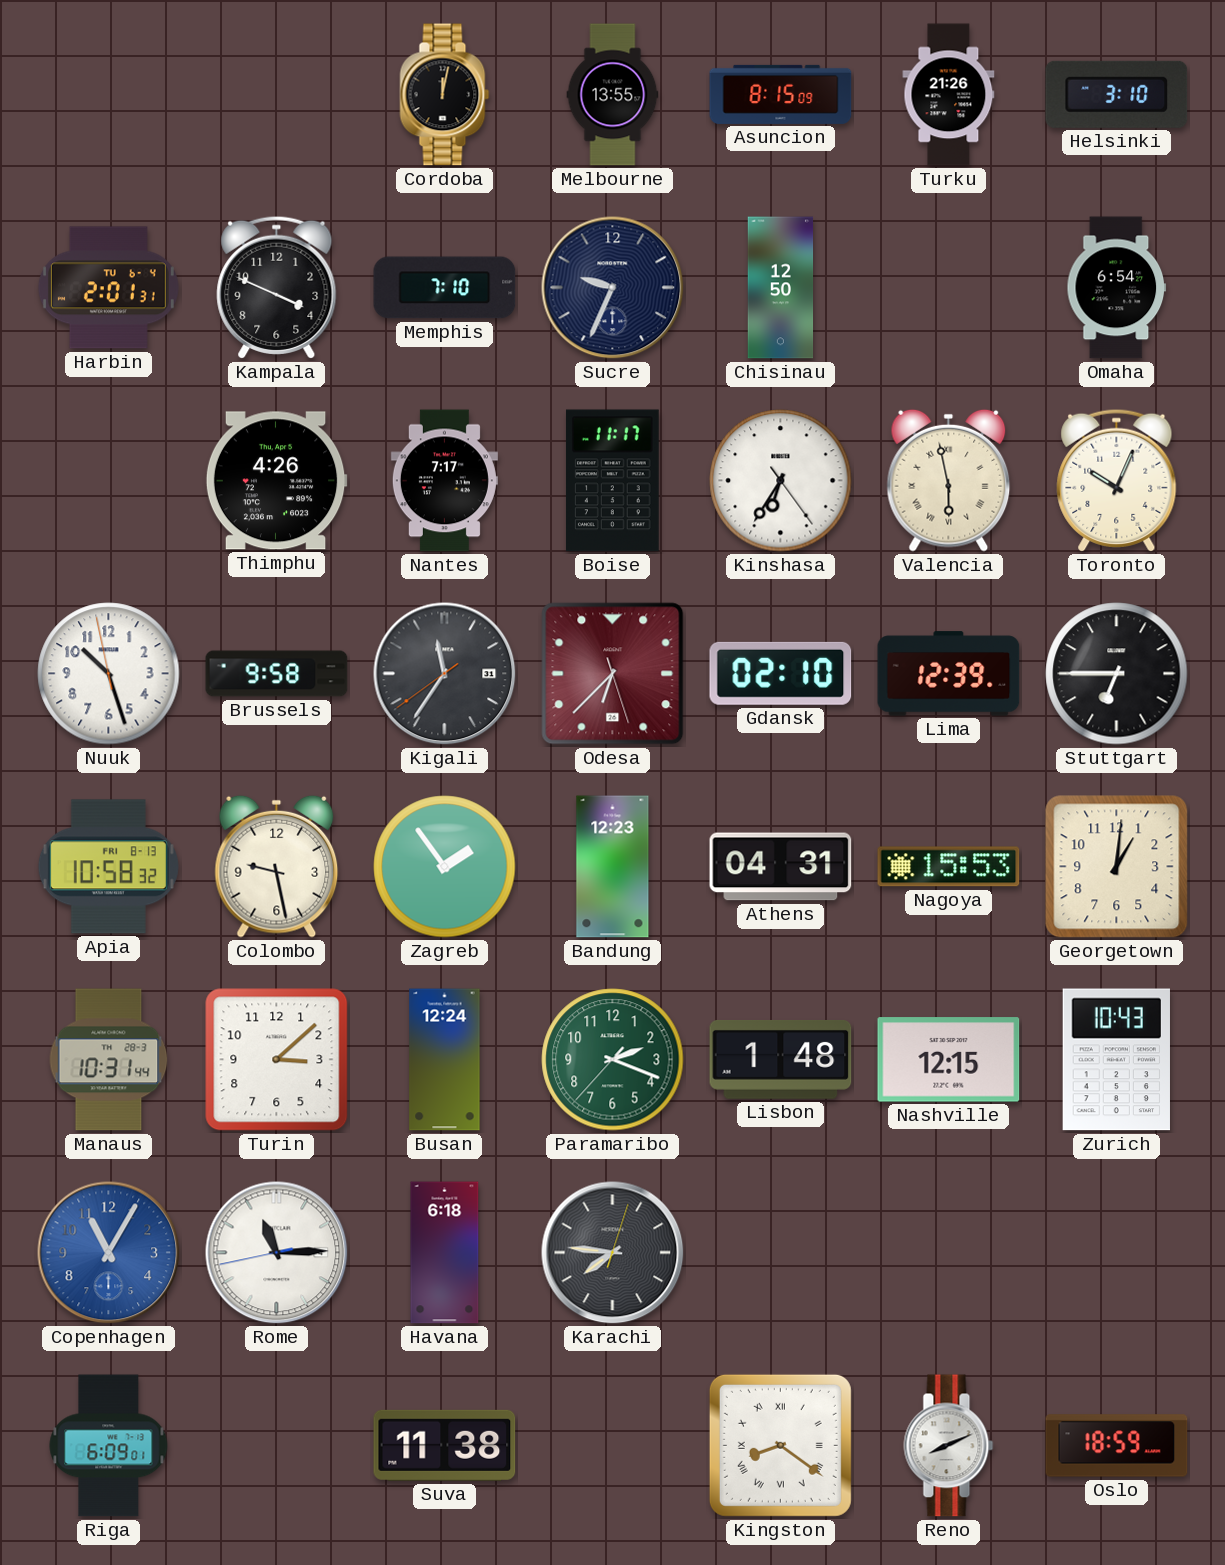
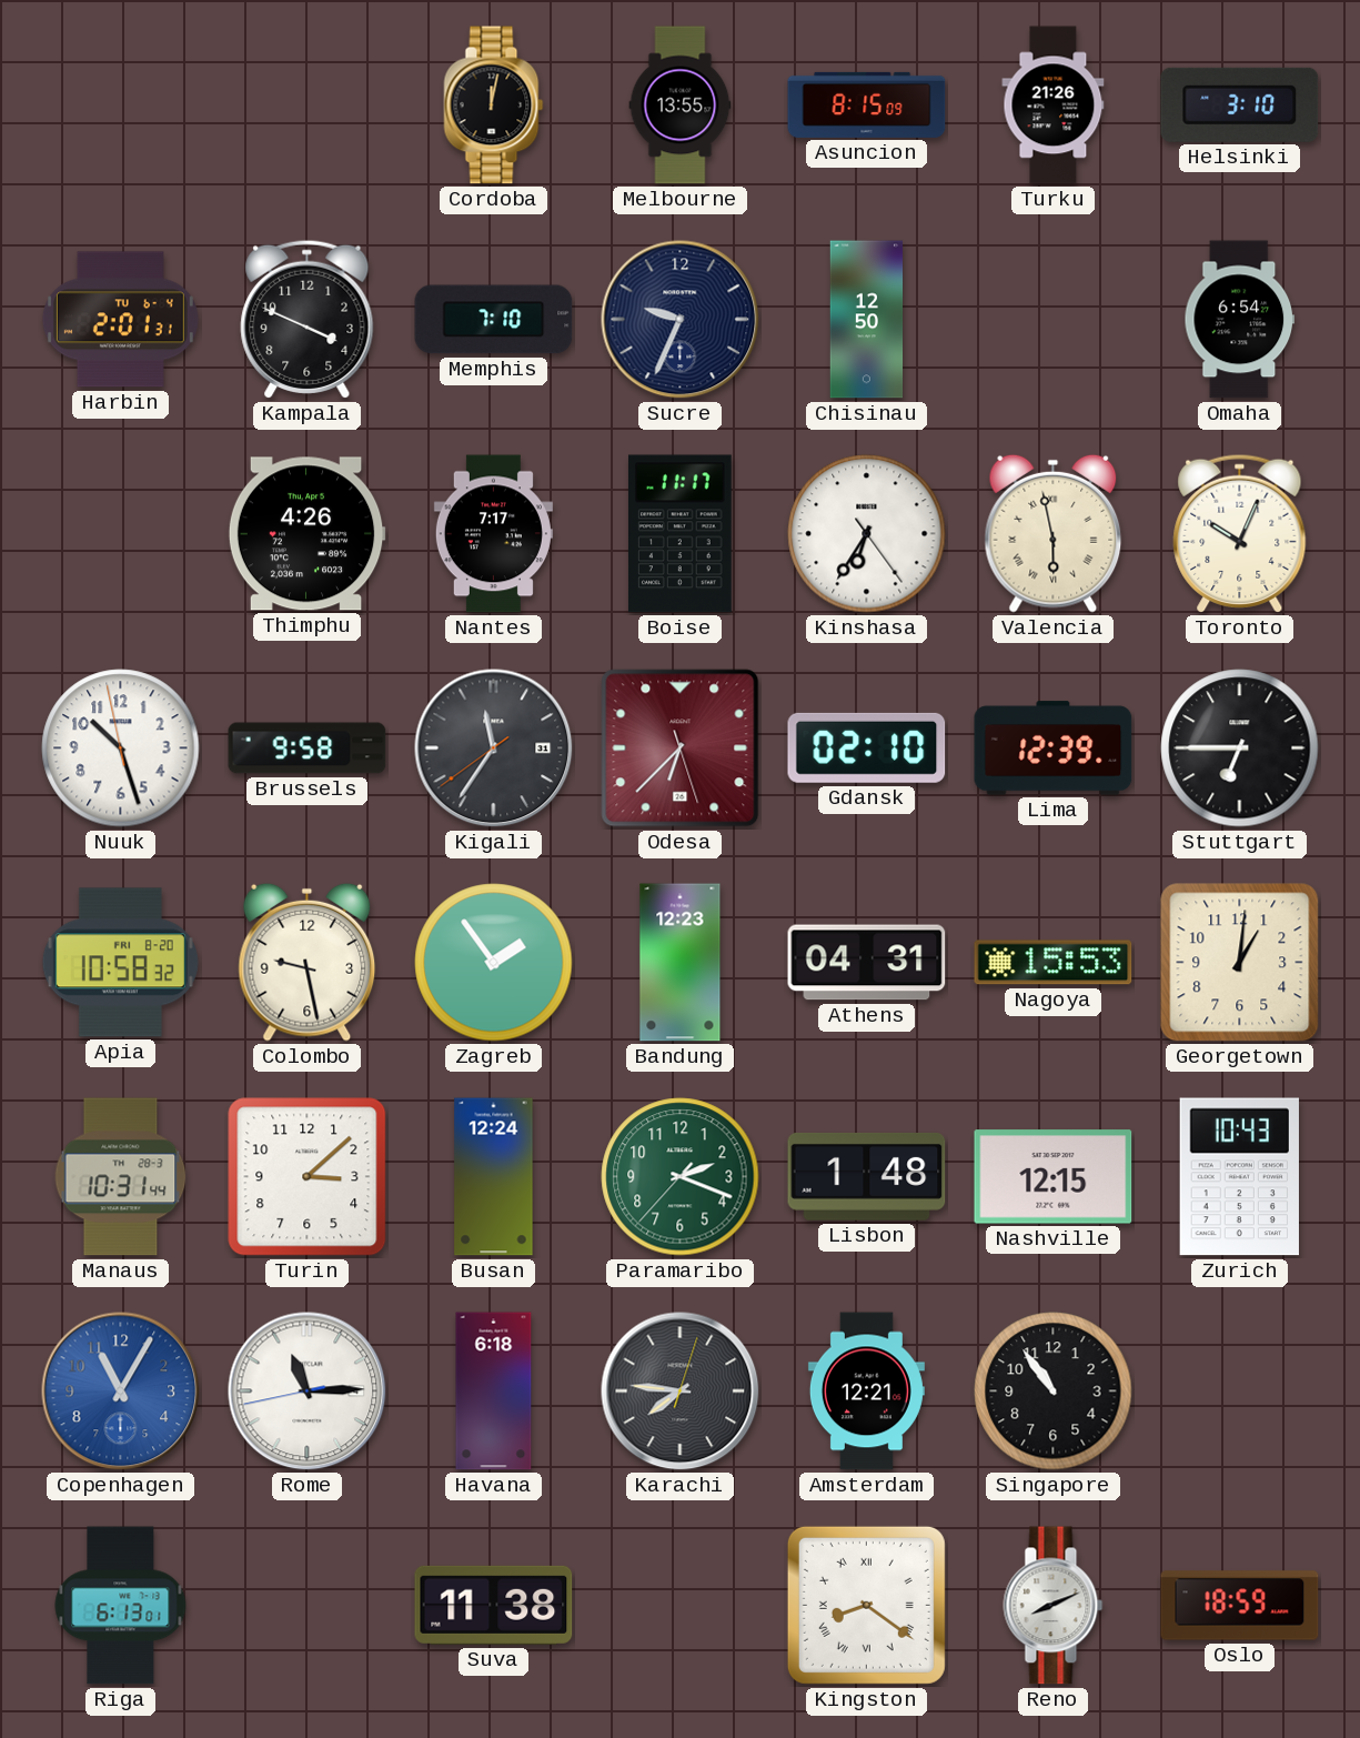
Apia date: FRI 8-13 -> FRI 8-20
Amsterdam: none -> 12:21
Singapore: none -> 10:54
Riga: 6:09 -> 6:13
